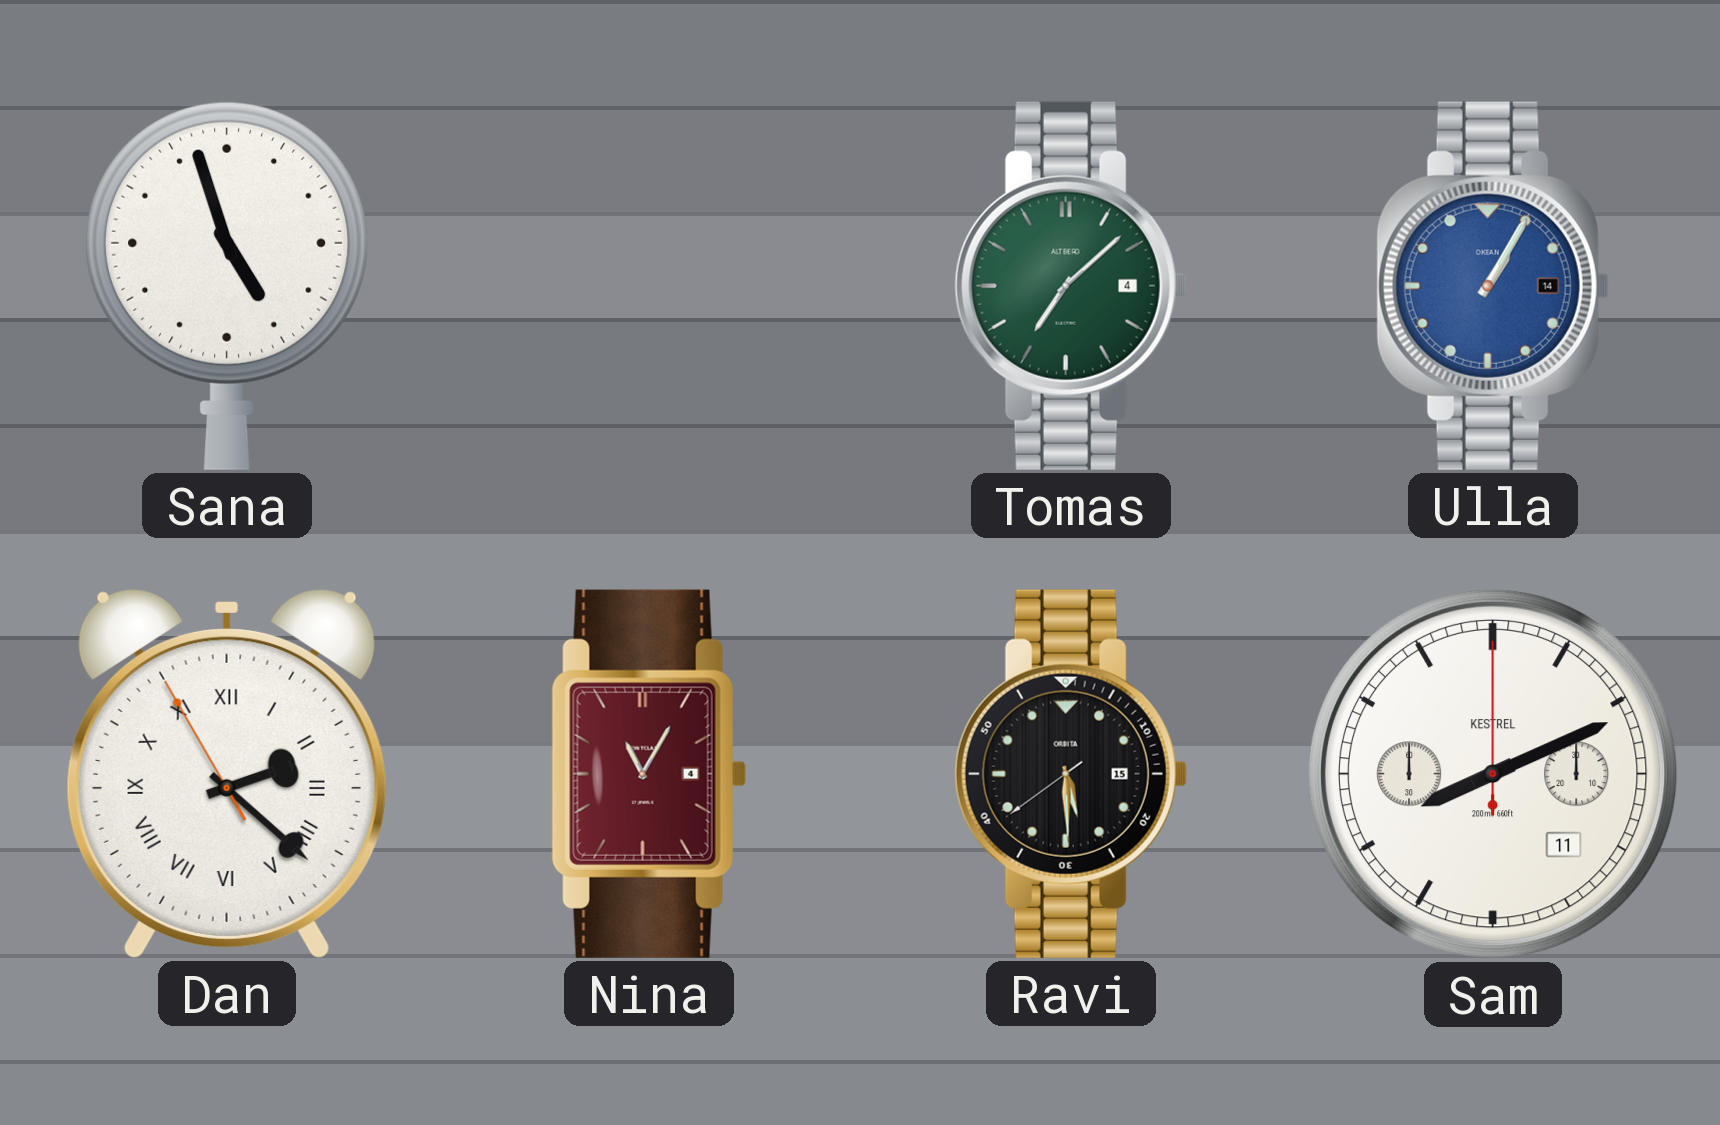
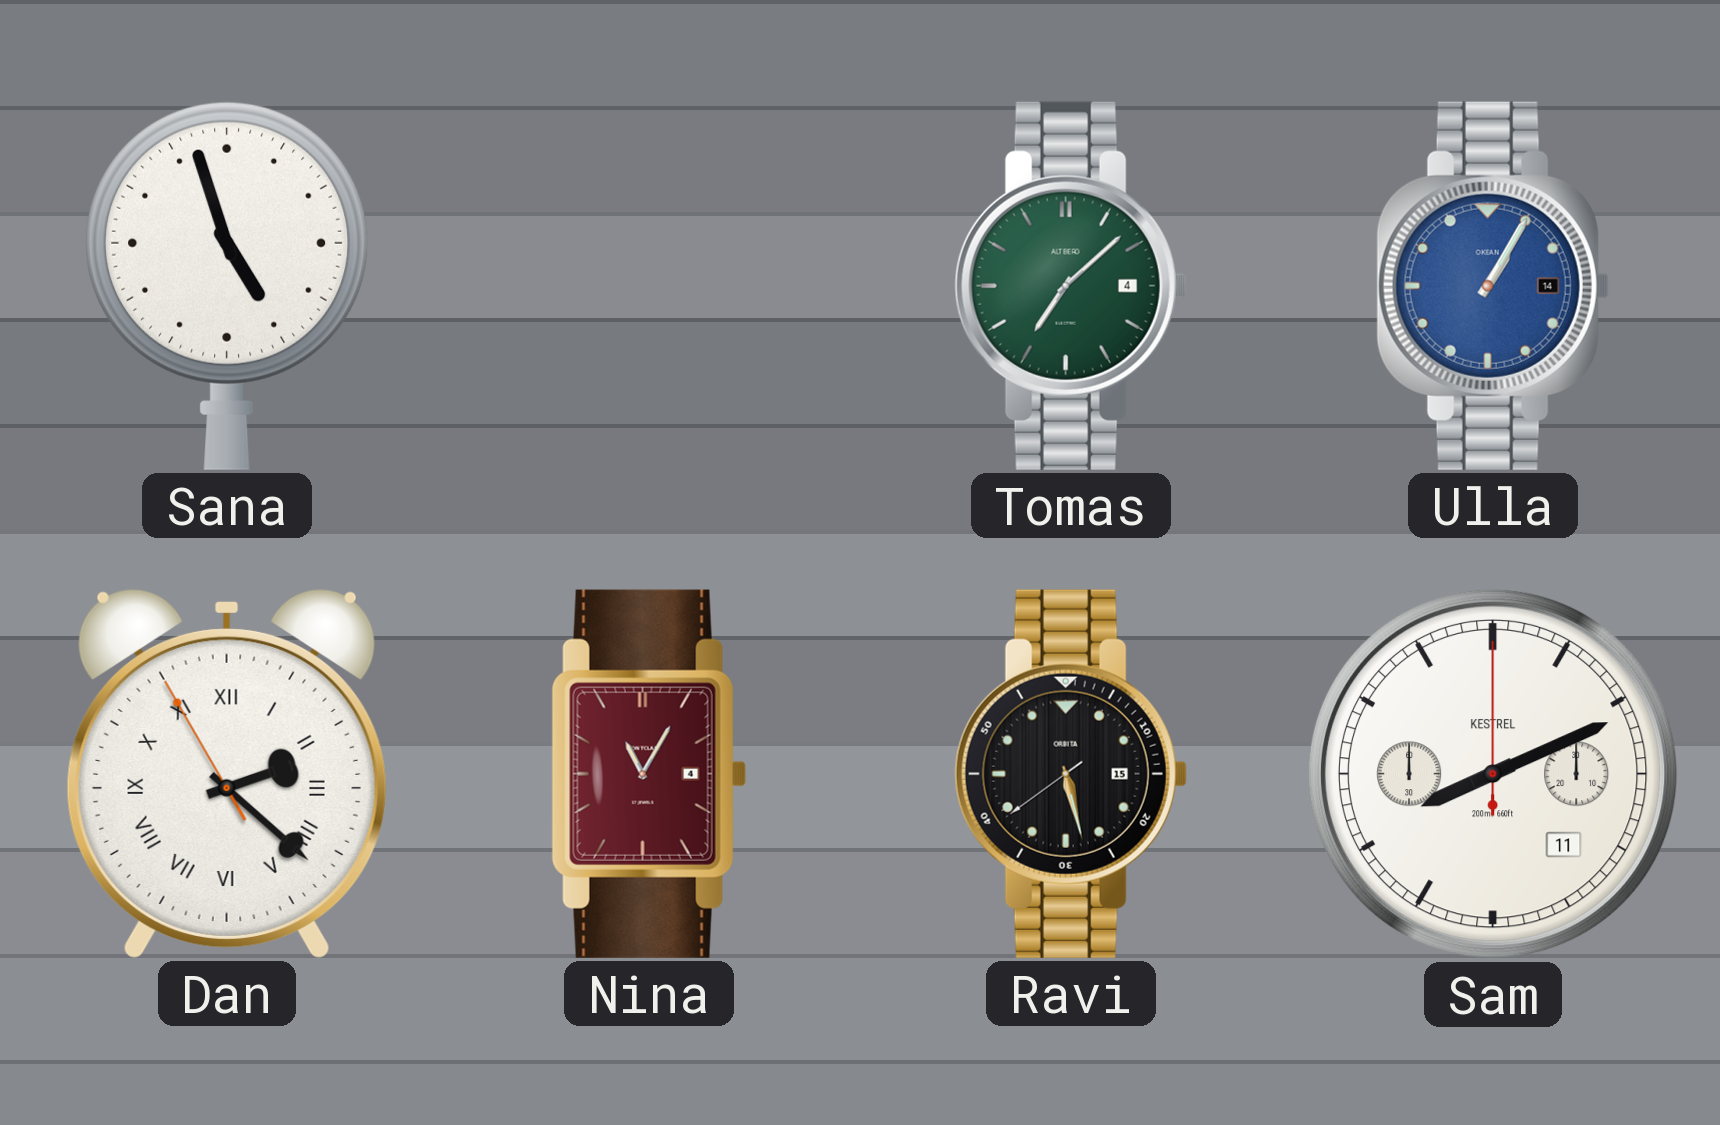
Ravi: 5:29 -> 5:27
